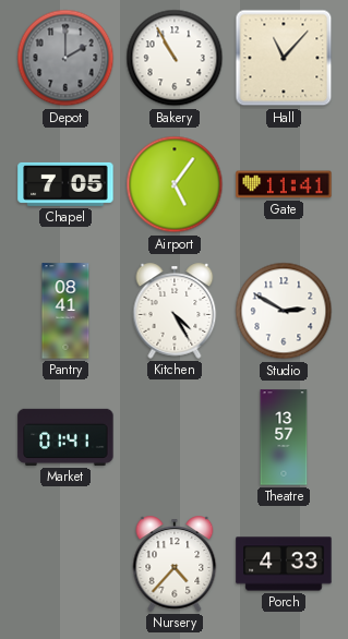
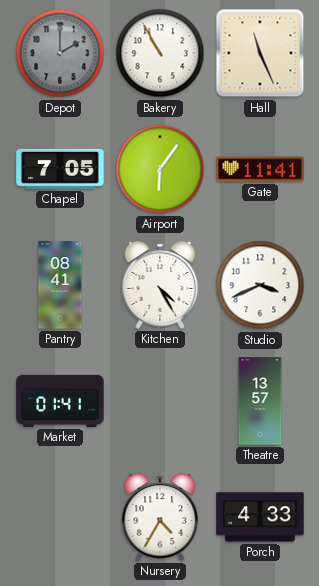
Hall: 11:07 -> 11:26
Airport: 5:06 -> 6:06
Studio: 2:50 -> 3:41
Nursery: 4:37 -> 4:35
